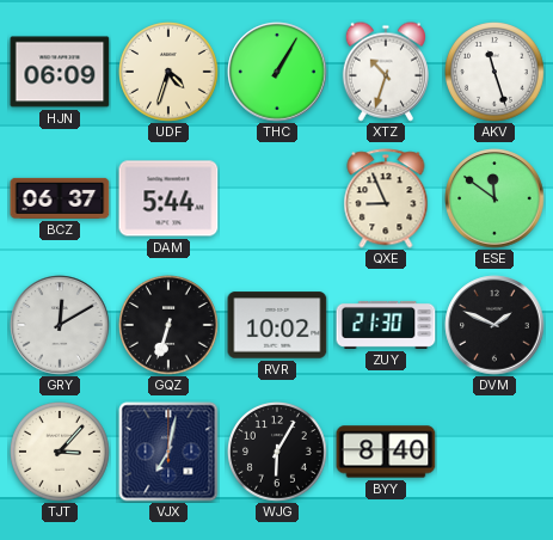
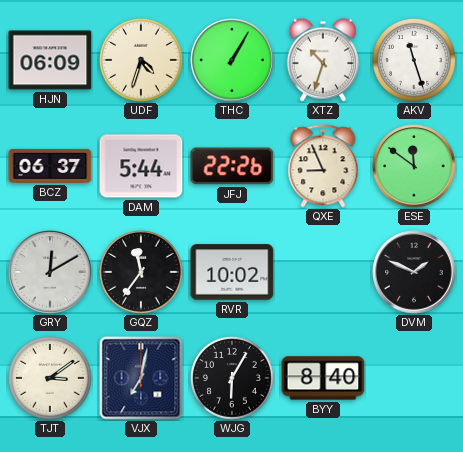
JFJ: none -> 22:26
GQZ: 6:33 -> 11:36
ZUY: 21:30 -> none
TJT: 3:07 -> 3:09
